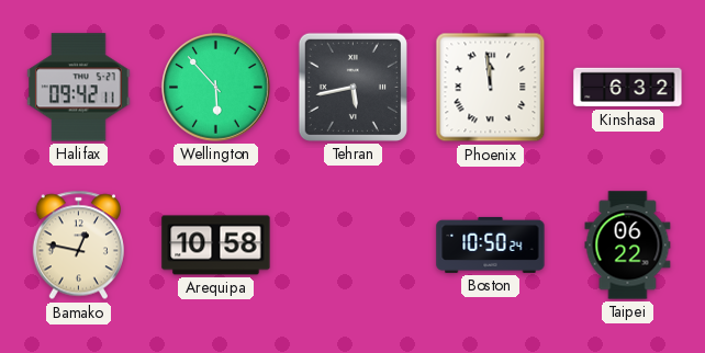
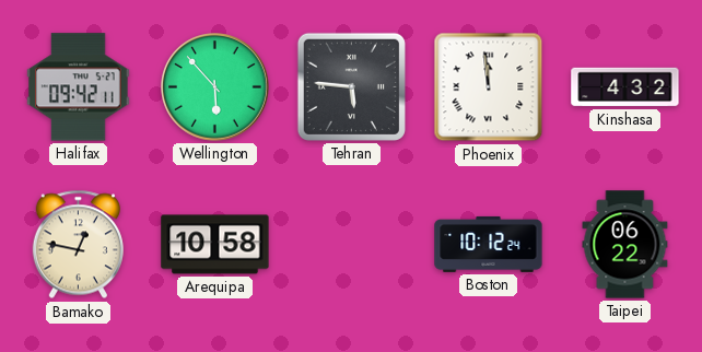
Tehran: 5:43 -> 5:46
Kinshasa: 6:32 -> 4:32
Boston: 10:50 -> 10:12
